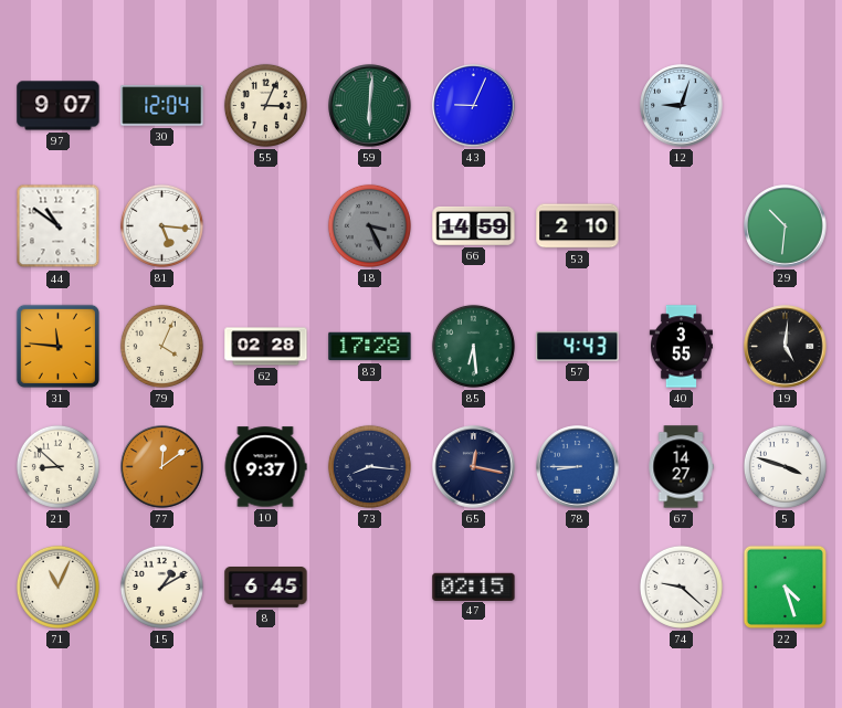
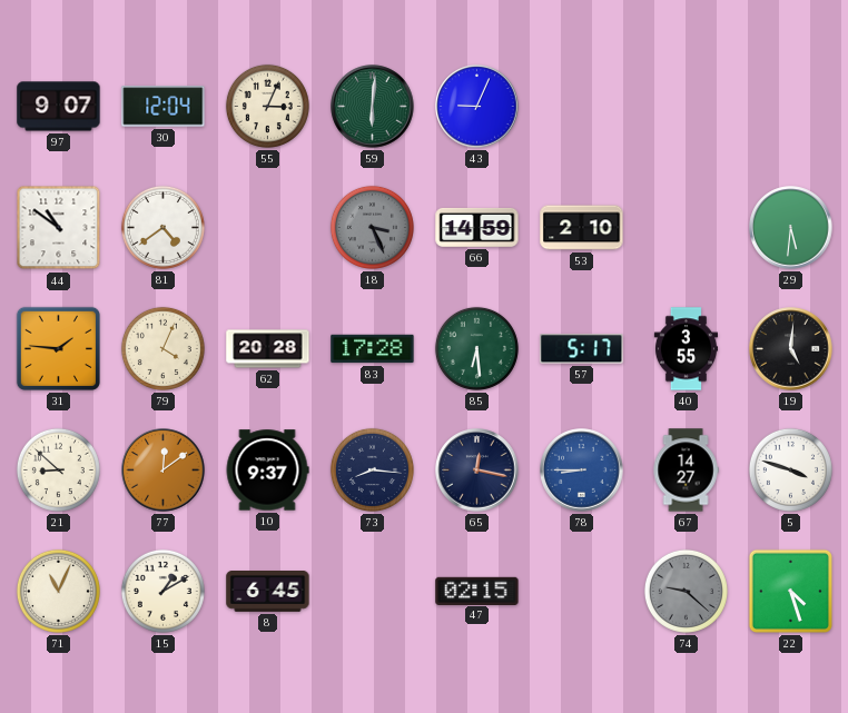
12: 9:03 -> none
81: 5:16 -> 4:39
29: 10:31 -> 5:31
31: 11:46 -> 1:46
62: 02:28 -> 20:28
57: 4:43 -> 5:17
74 dial: white -> grey
